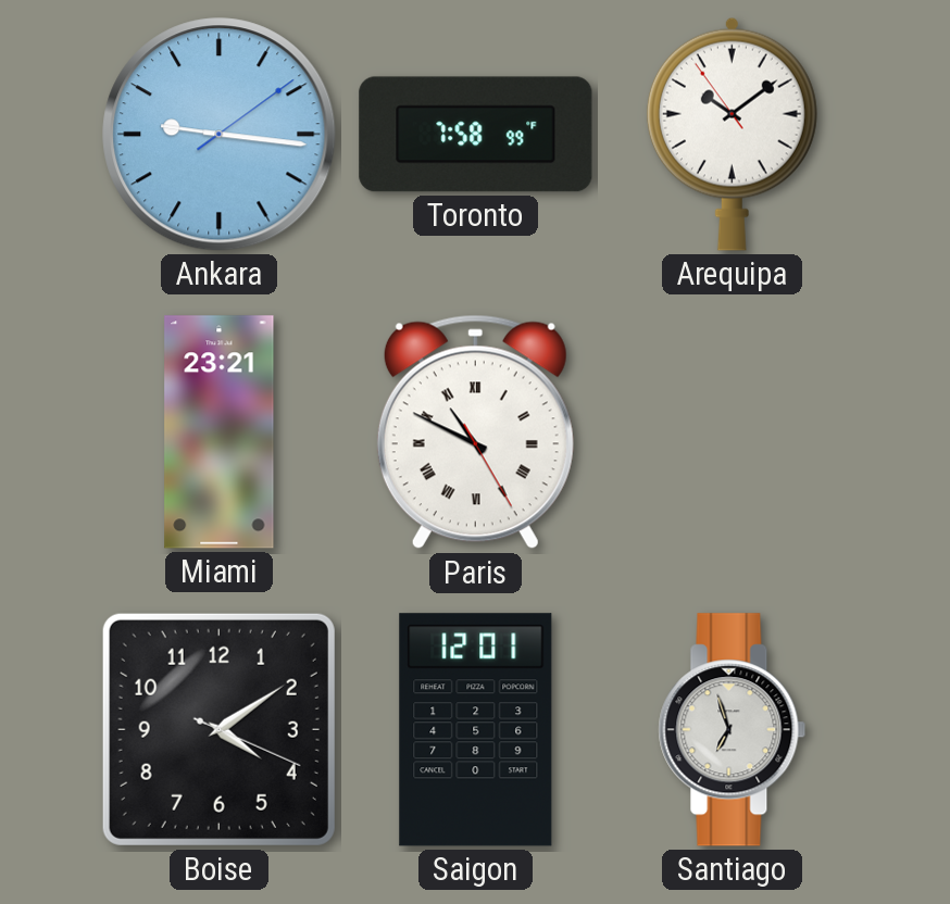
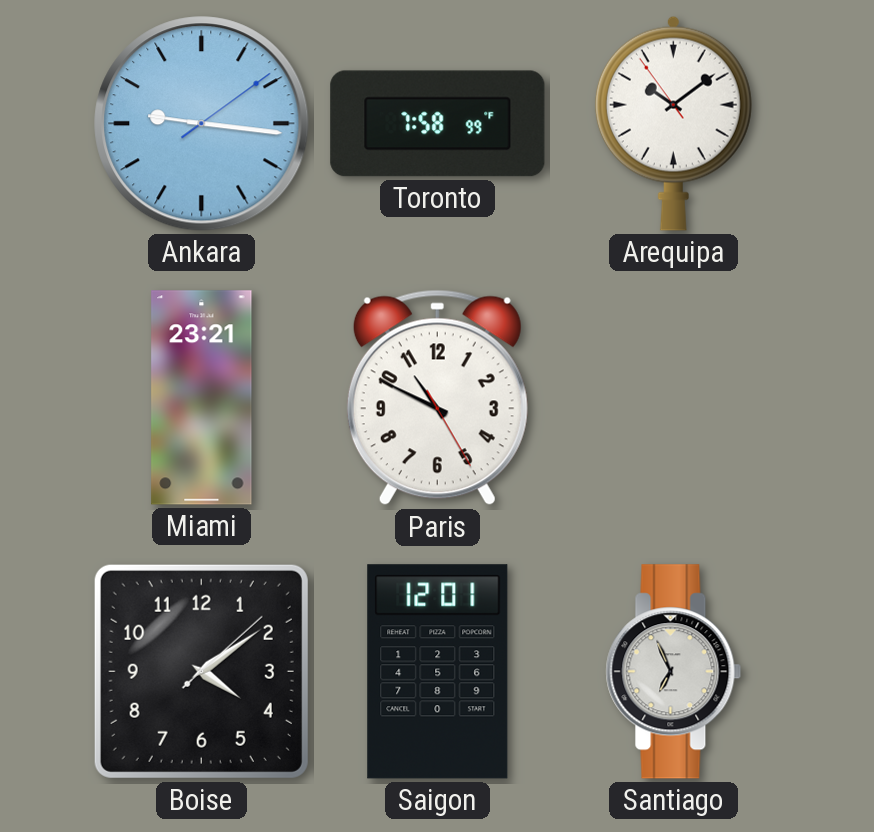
Paris numerals: Roman -> Arabic
Boise: 4:09:19 -> 4:09:08
Santiago: 6:57 -> 6:56
